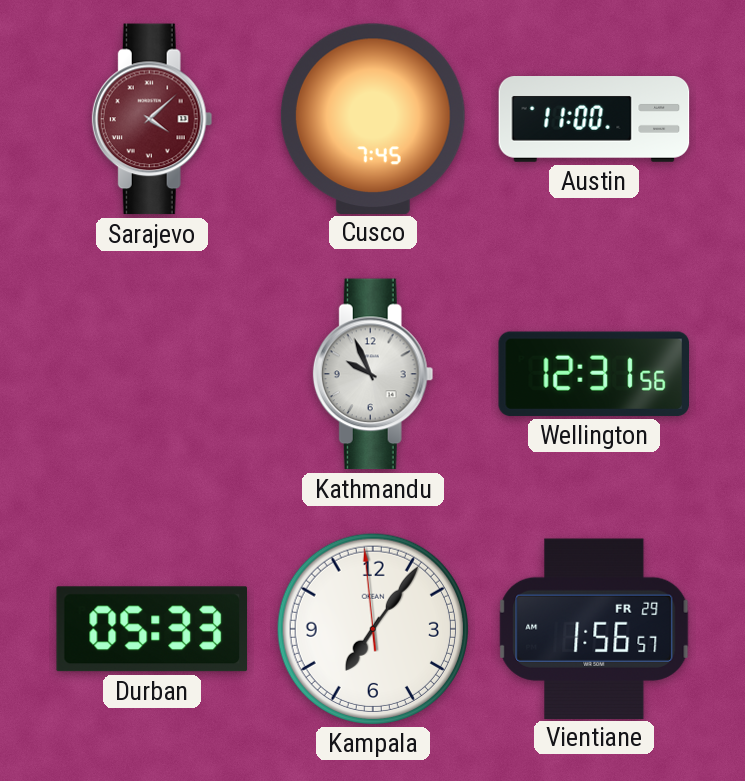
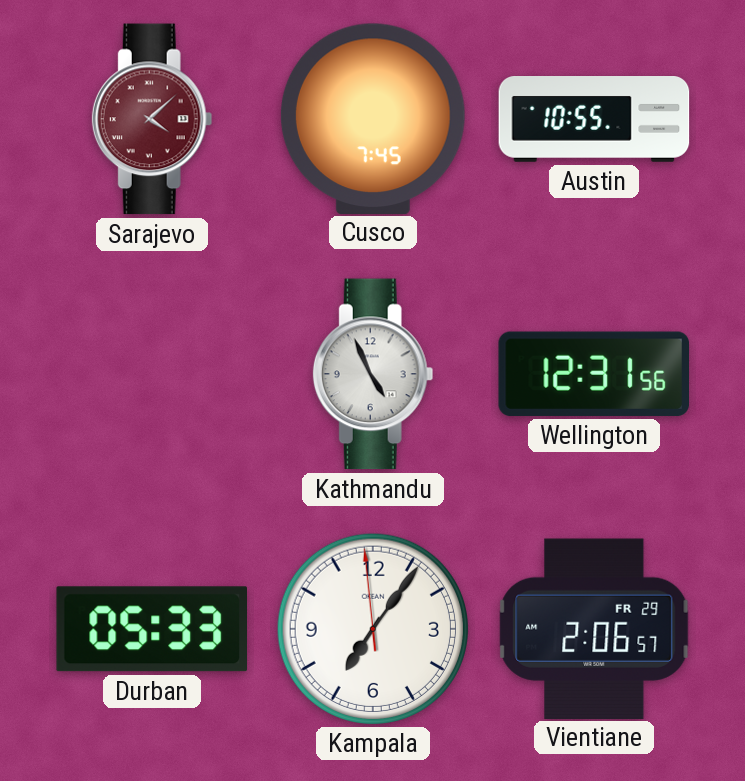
Austin: 11:00 -> 10:55
Kathmandu: 9:56 -> 4:56
Vientiane: 1:56 -> 2:06
